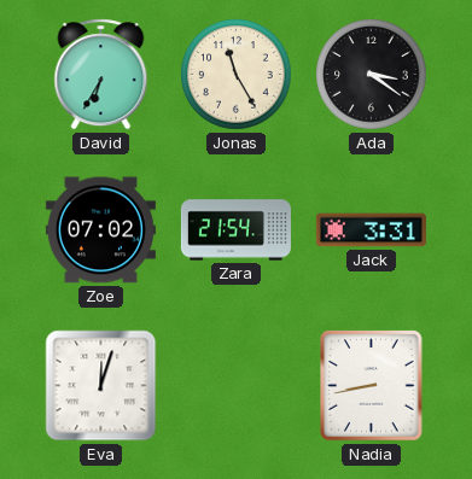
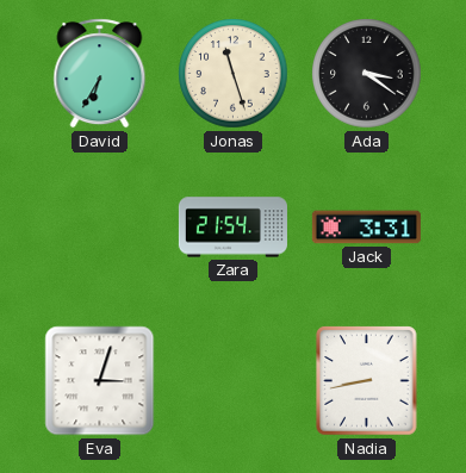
Jonas: 11:25 -> 11:27
Zoe: 07:02 -> none
Eva: 12:03 -> 3:03
